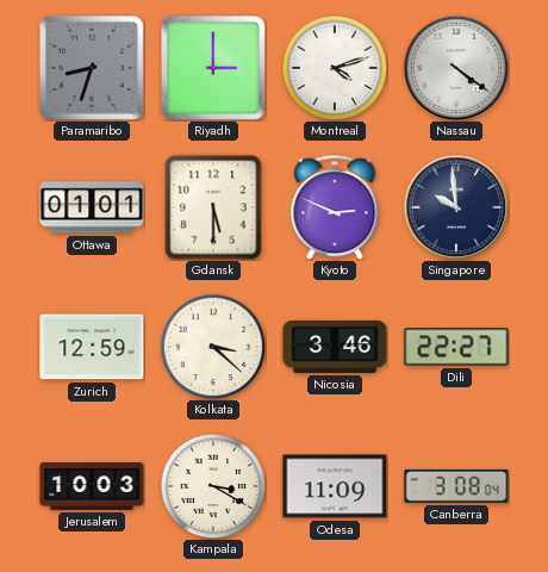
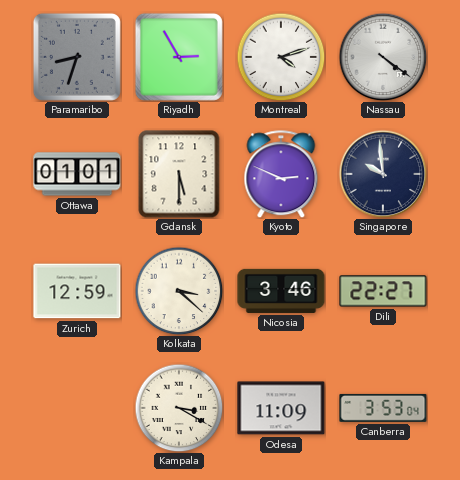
Riyadh: 3:00 -> 2:55
Jerusalem: 10:03 -> none
Canberra: 3:08 -> 3:53
